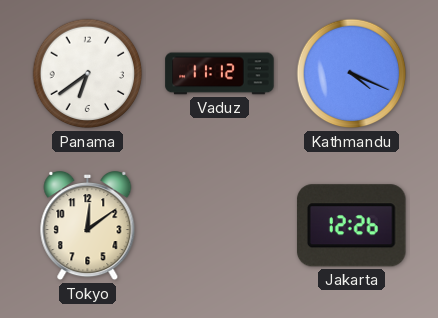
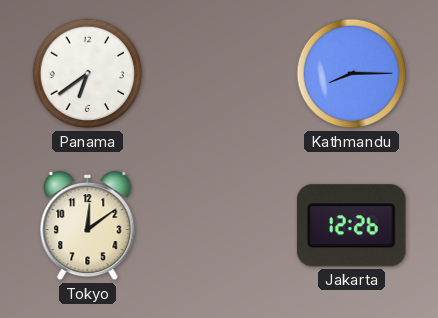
Vaduz: 11:12 -> none
Kathmandu: 4:19 -> 8:15
